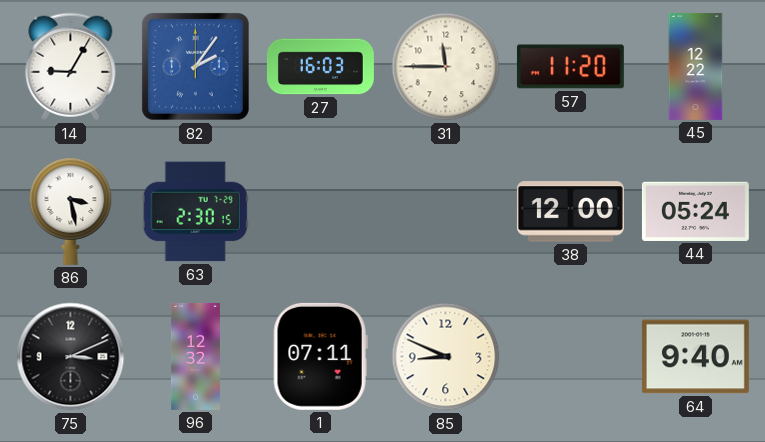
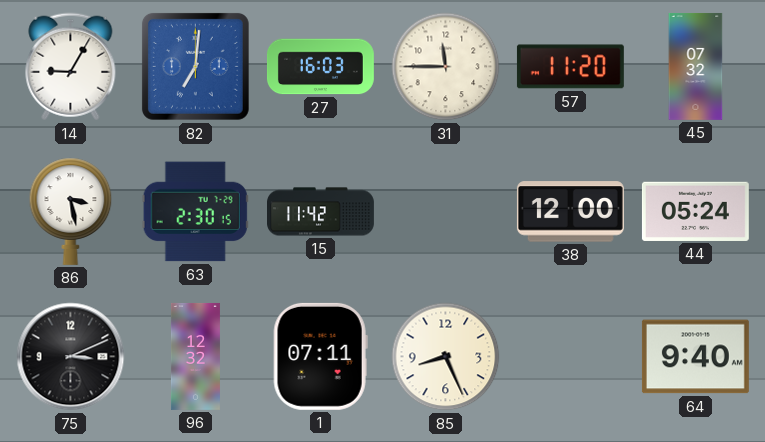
82: 2:06 -> 7:01
45: 12:22 -> 07:32
15: none -> 11:42
85: 8:49 -> 8:26
